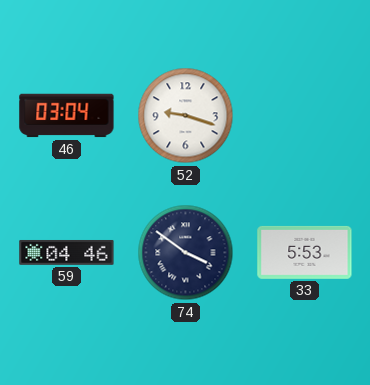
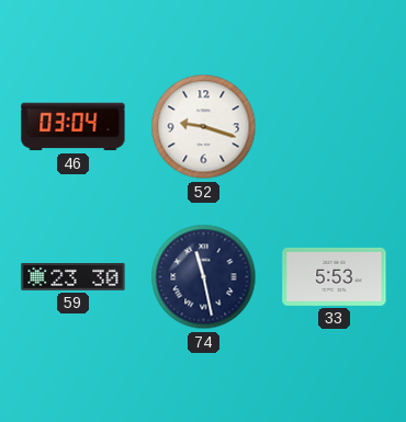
59: 04:46 -> 23:30
74: 3:51 -> 11:28
